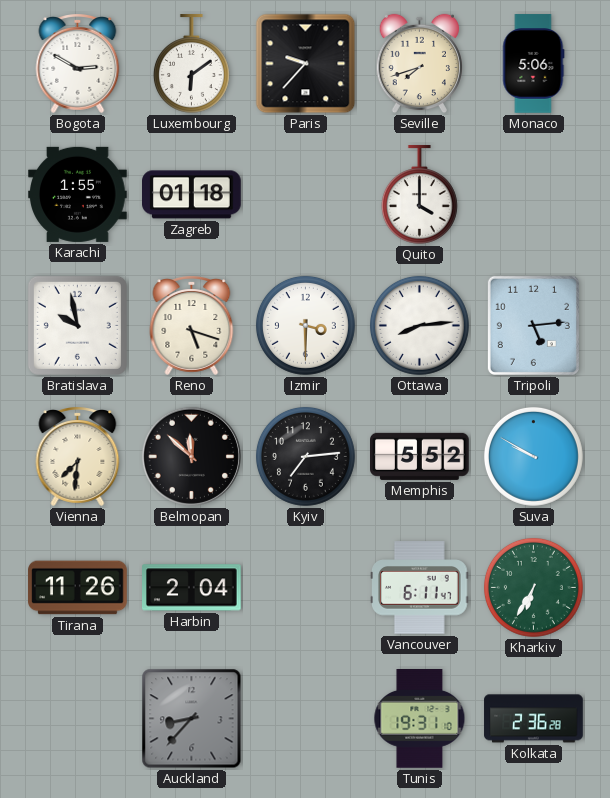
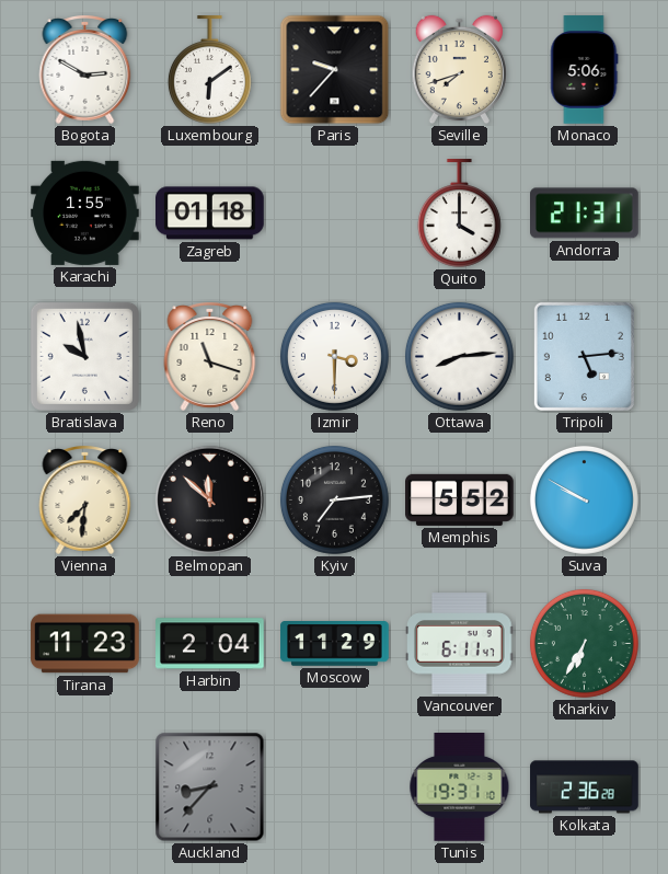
Andorra: none -> 21:31
Reno: 5:18 -> 11:18
Tirana: 11:26 -> 11:23
Moscow: none -> 11:29
